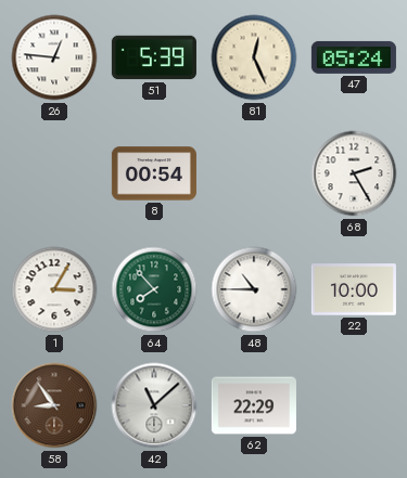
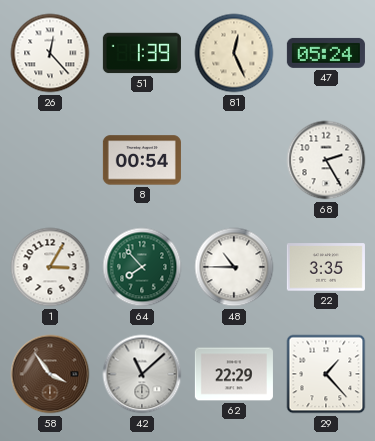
26: 12:46 -> 12:23
51: 5:39 -> 1:39
22: 10:00 -> 3:35
58: 8:54 -> 3:54
29: none -> 1:23
